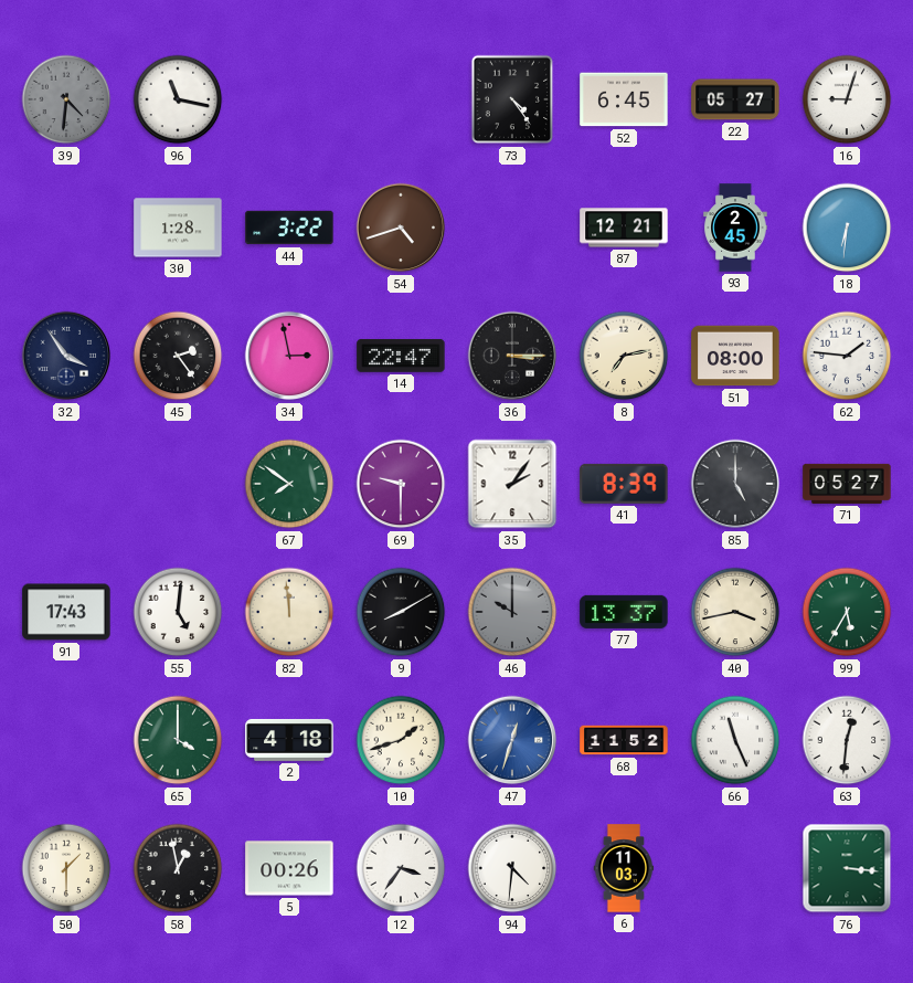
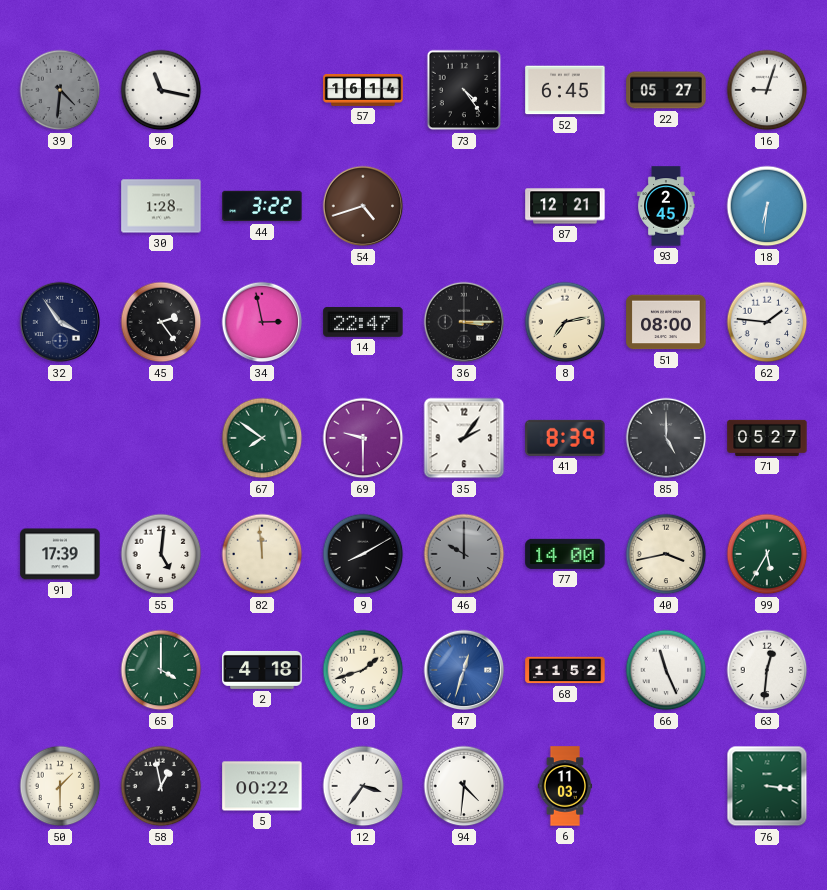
57: none -> 16:14
91: 17:43 -> 17:39
77: 13:37 -> 14:00
5: 00:26 -> 00:22
